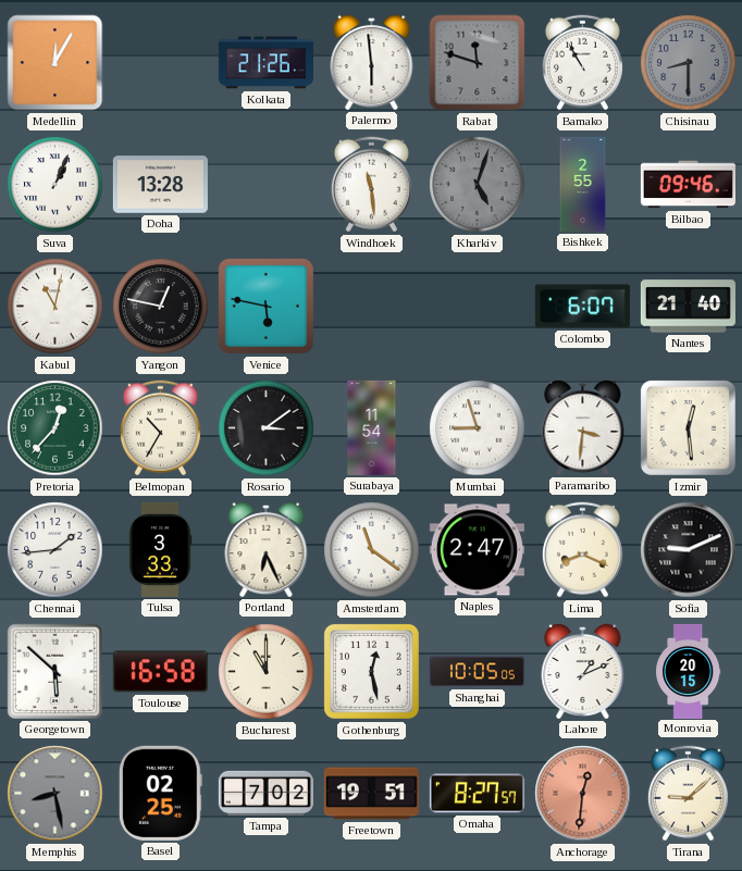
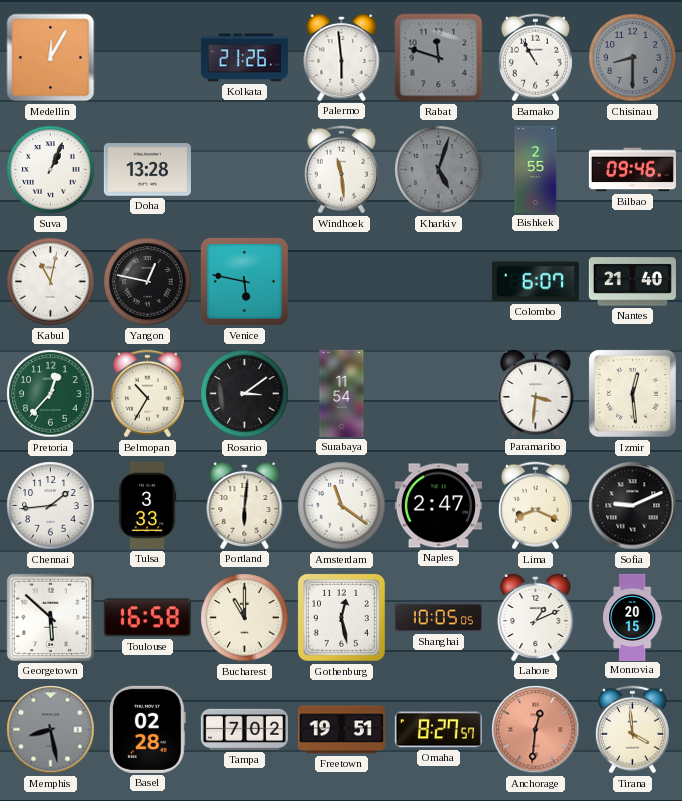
Mumbai: 8:57 -> none
Portland: 6:26 -> 6:01
Basel: 02:25 -> 02:28
Tirana: 9:08 -> 3:59
